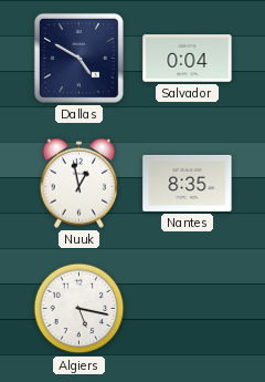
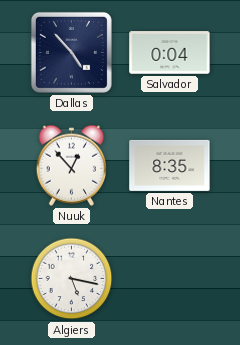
Dallas: 4:50 -> 4:53
Nuuk: 12:58 -> 12:53
